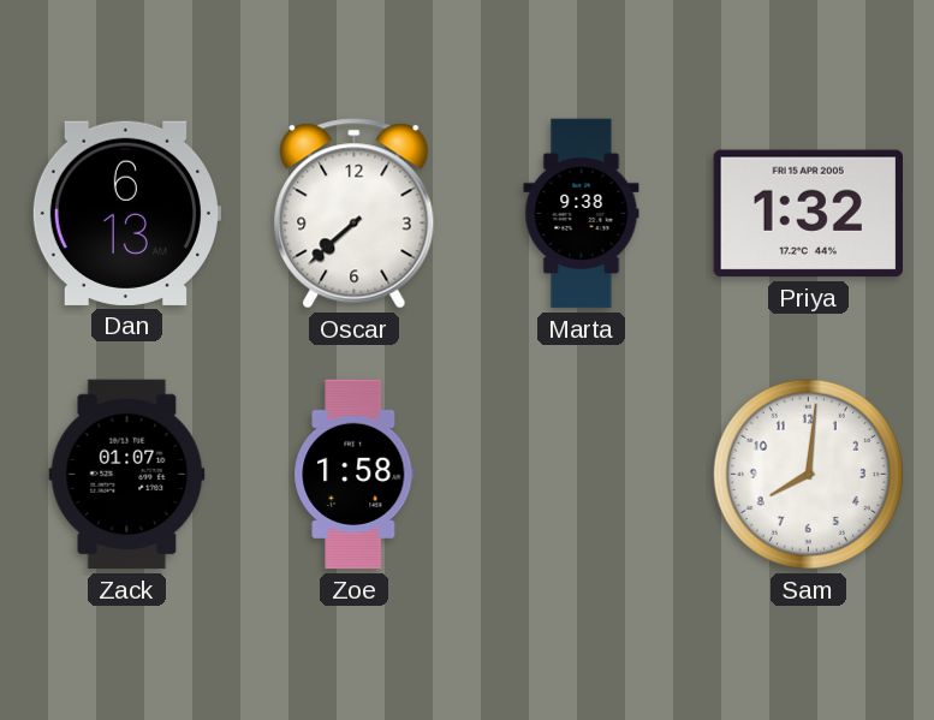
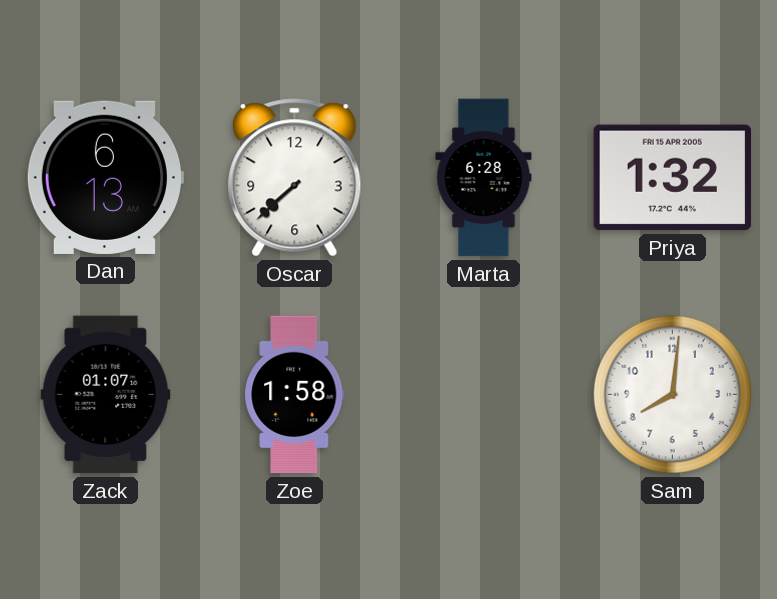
Marta: 9:38 -> 6:28
